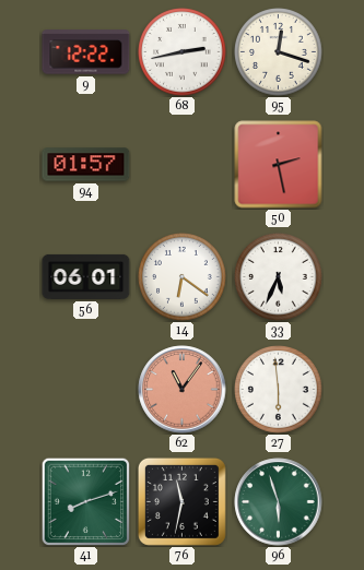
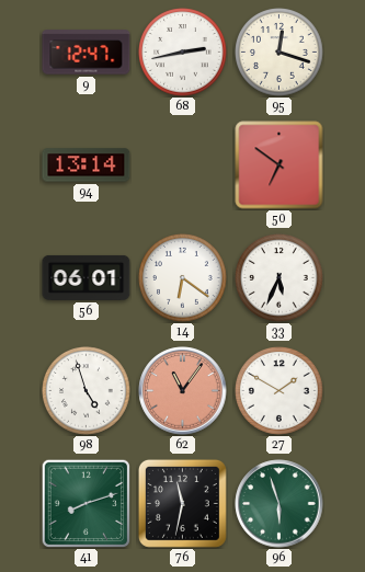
9: 12:22 -> 12:47
94: 01:57 -> 13:14
50: 2:28 -> 6:51
98: none -> 4:57
27: 5:59 -> 1:50
